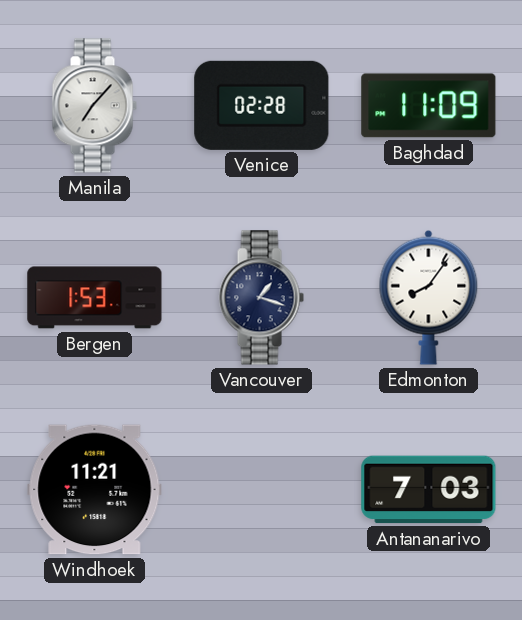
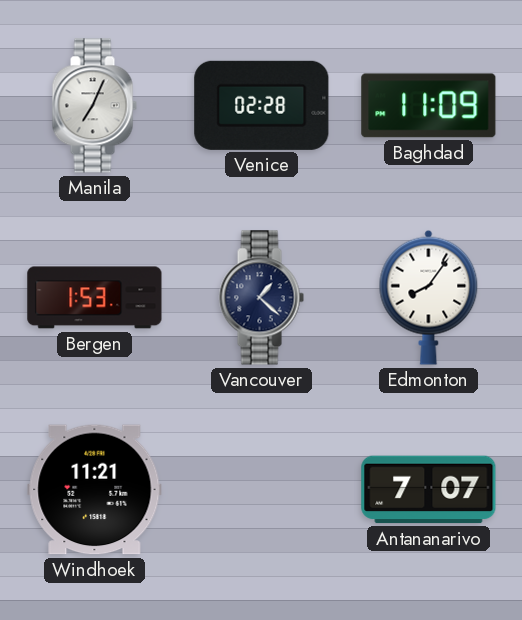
Manila: 7:07 -> 7:04
Vancouver: 1:18 -> 1:22
Antananarivo: 7:03 -> 7:07
